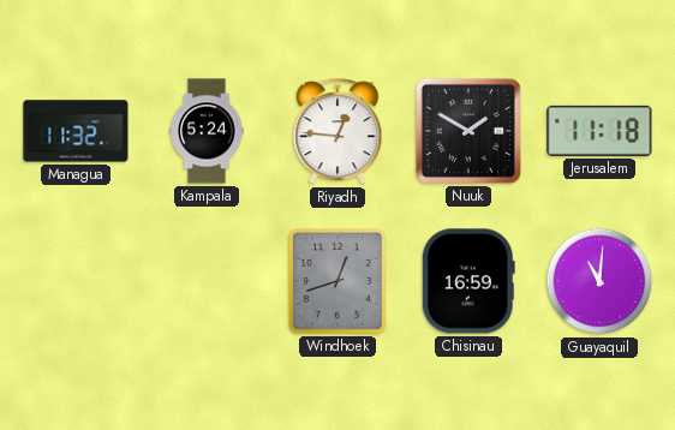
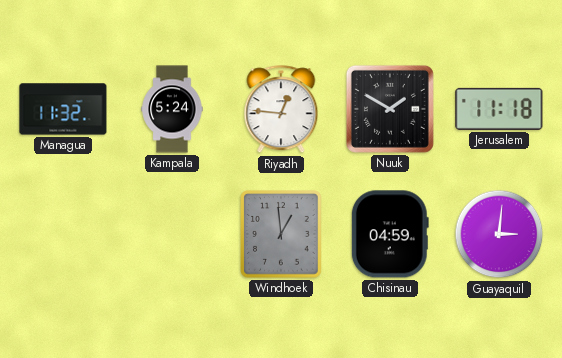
Windhoek: 12:42 -> 12:59
Chisinau: 16:59 -> 04:59
Guayaquil: 11:01 -> 3:01
